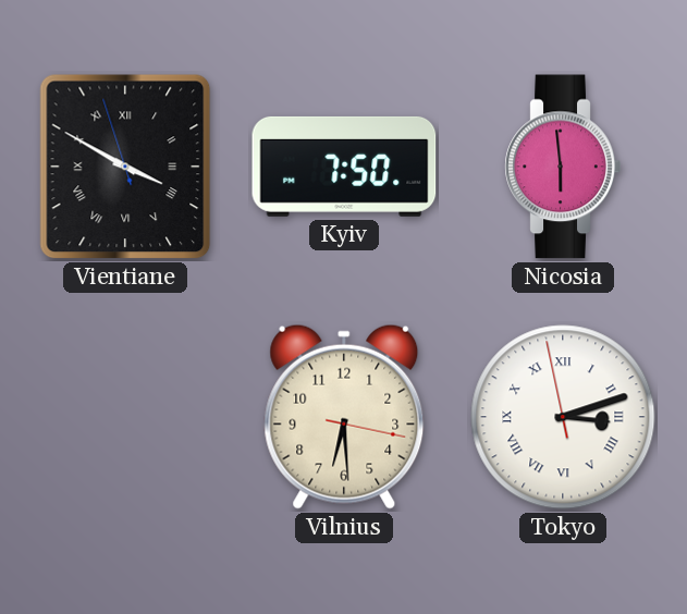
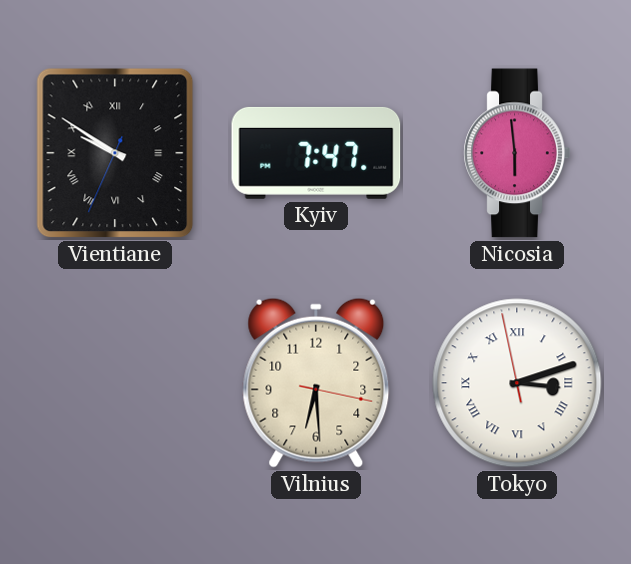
Vientiane: 3:49 -> 9:50
Kyiv: 7:50 -> 7:47
